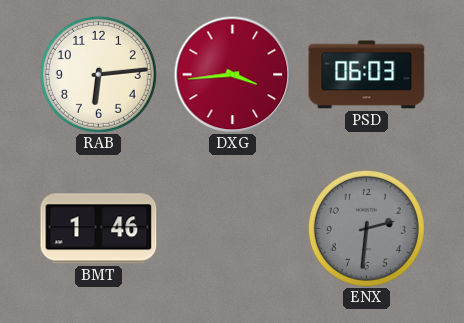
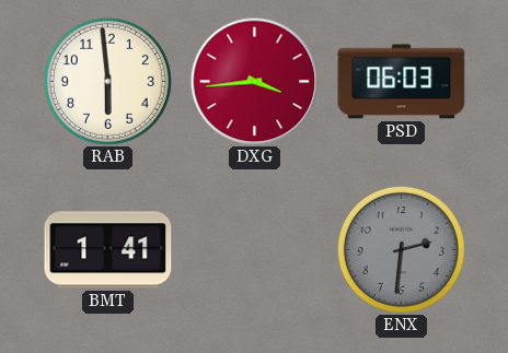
RAB: 6:14 -> 5:59
BMT: 1:46 -> 1:41
